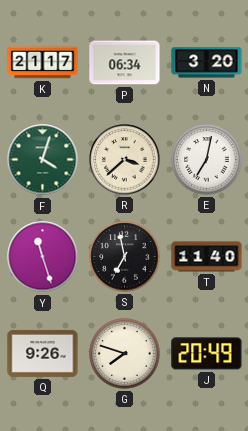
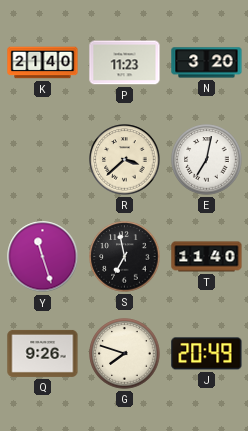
K: 21:17 -> 21:40
P: 06:34 -> 11:23
F: 4:03 -> none
